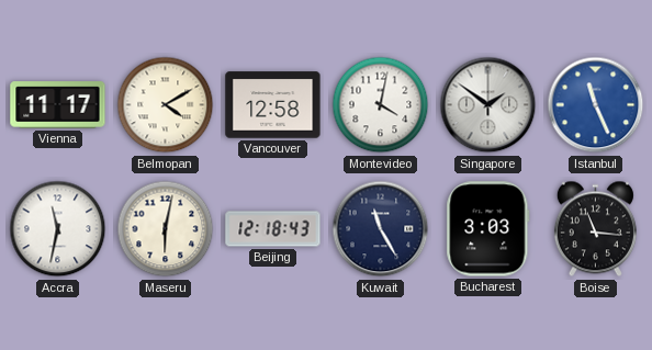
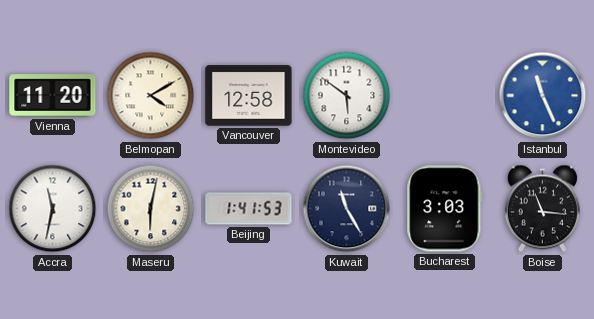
Vienna: 11:17 -> 11:20
Montevideo: 4:02 -> 5:51
Singapore: 1:51 -> none
Beijing: 12:18 -> 1:41
